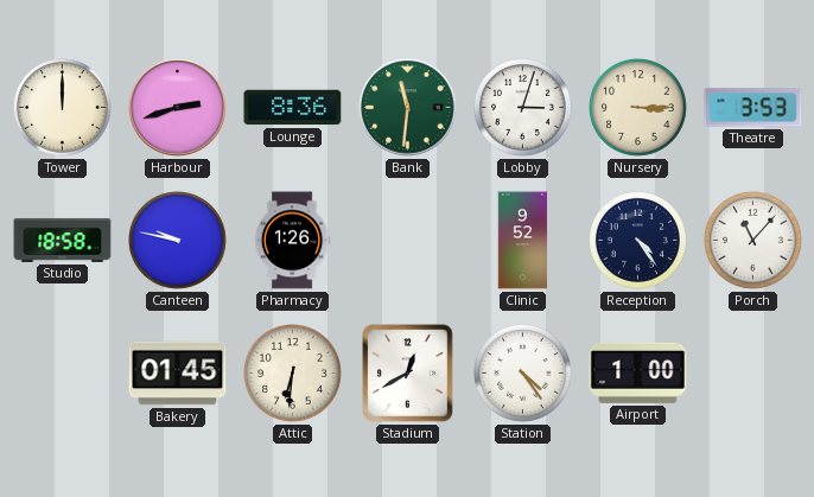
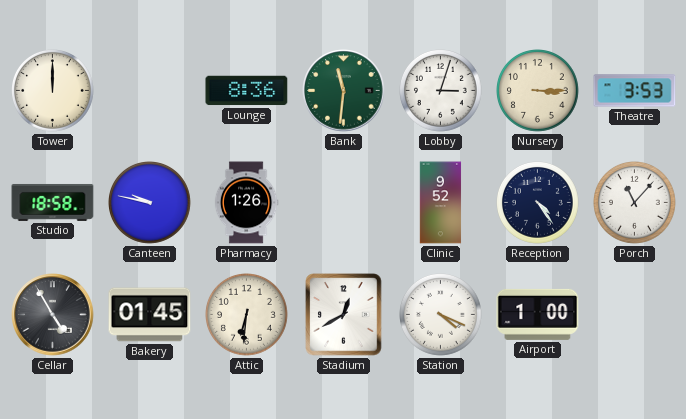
Harbour: 2:42 -> none
Cellar: none -> 4:55
Station: 4:24 -> 4:19
